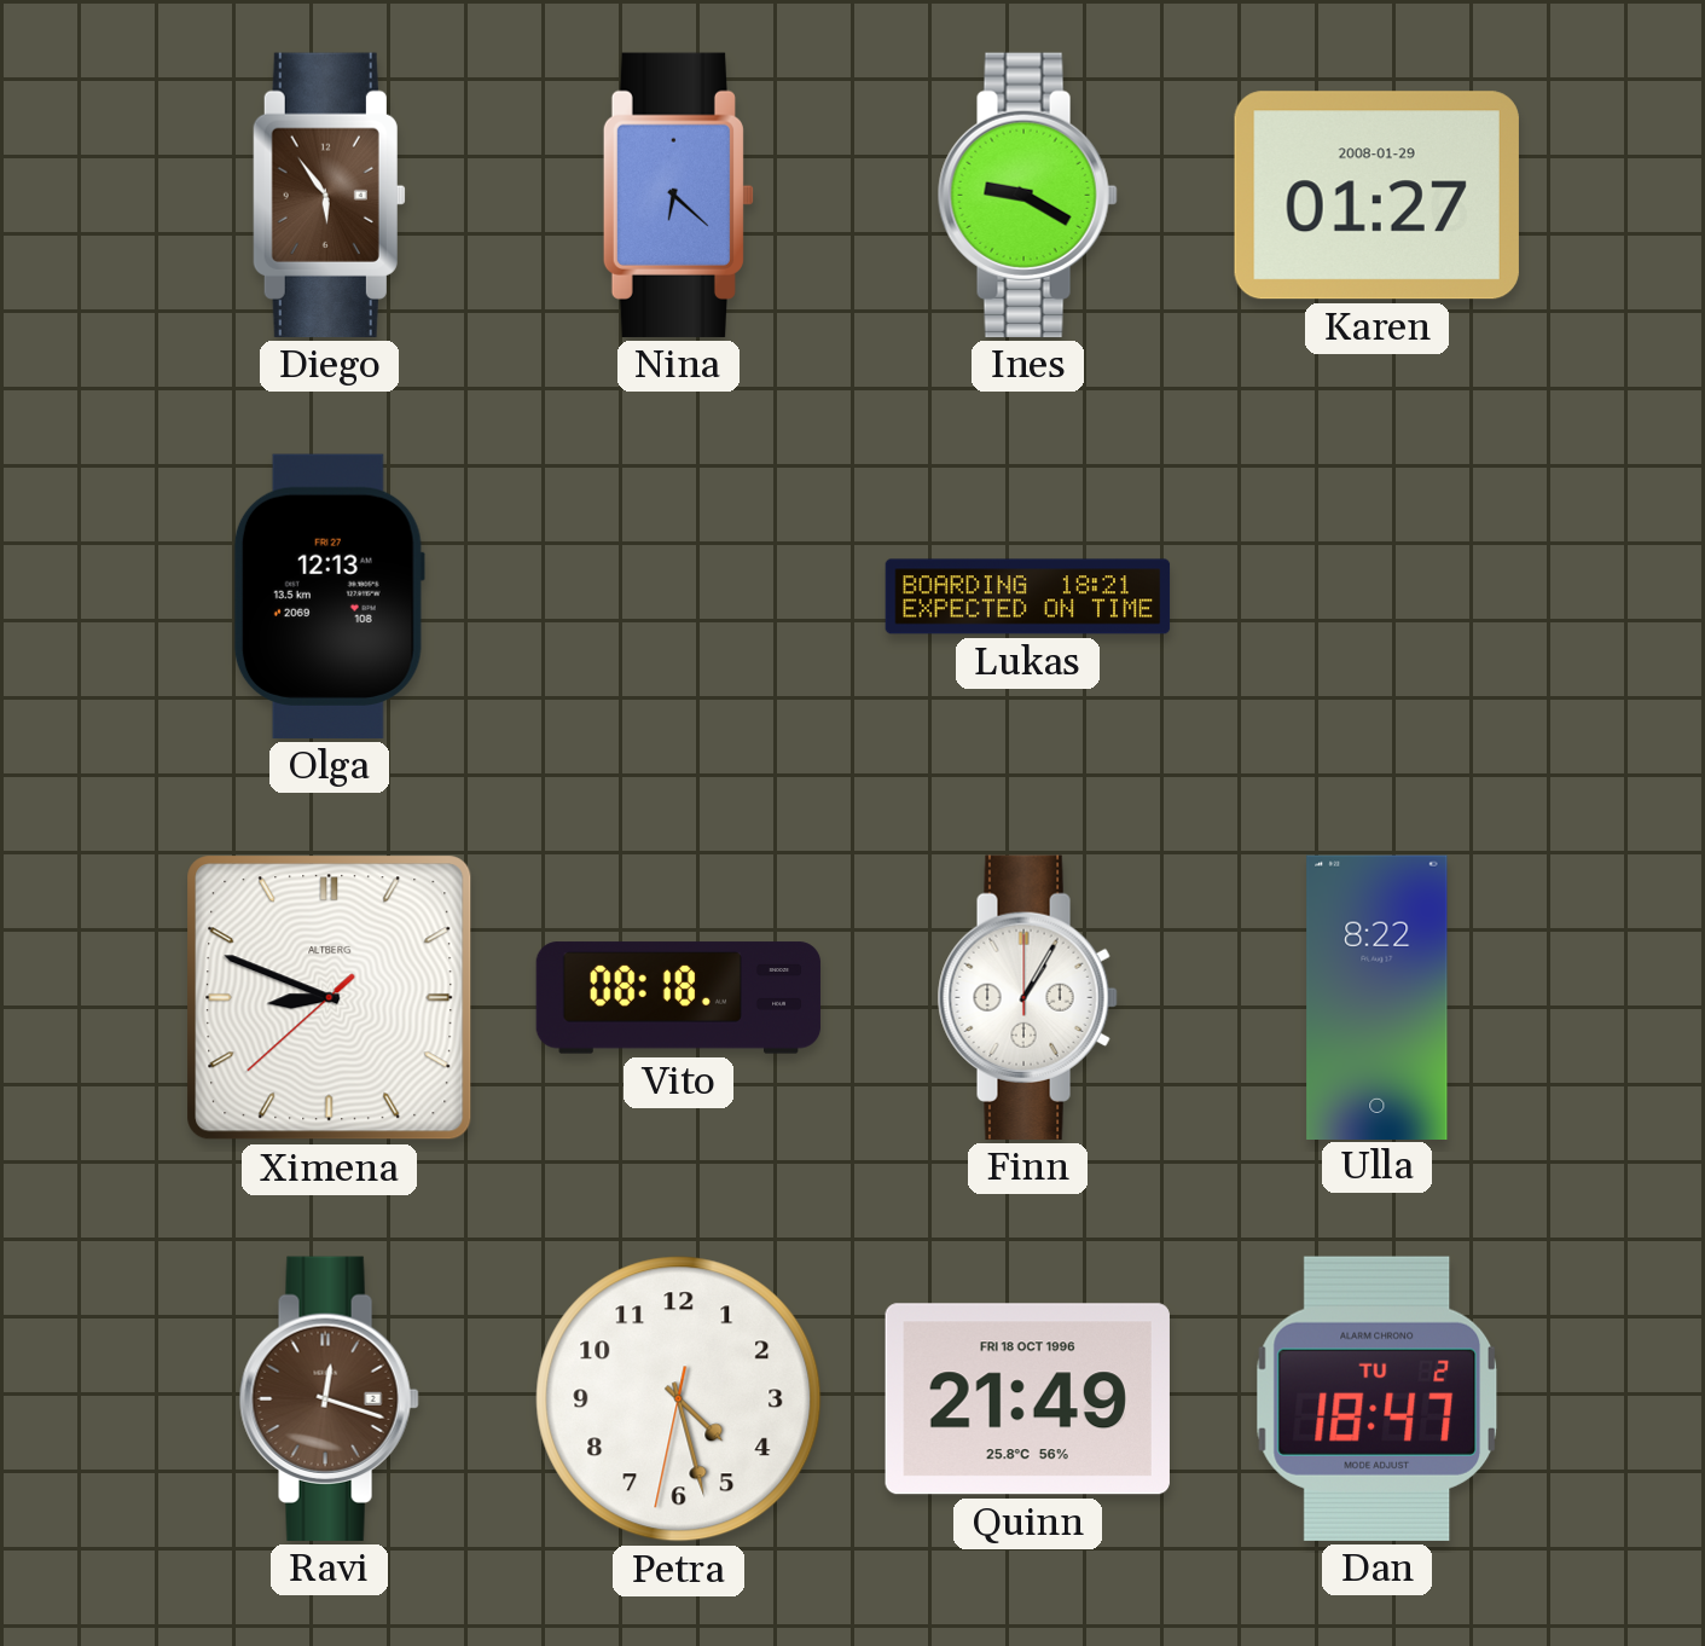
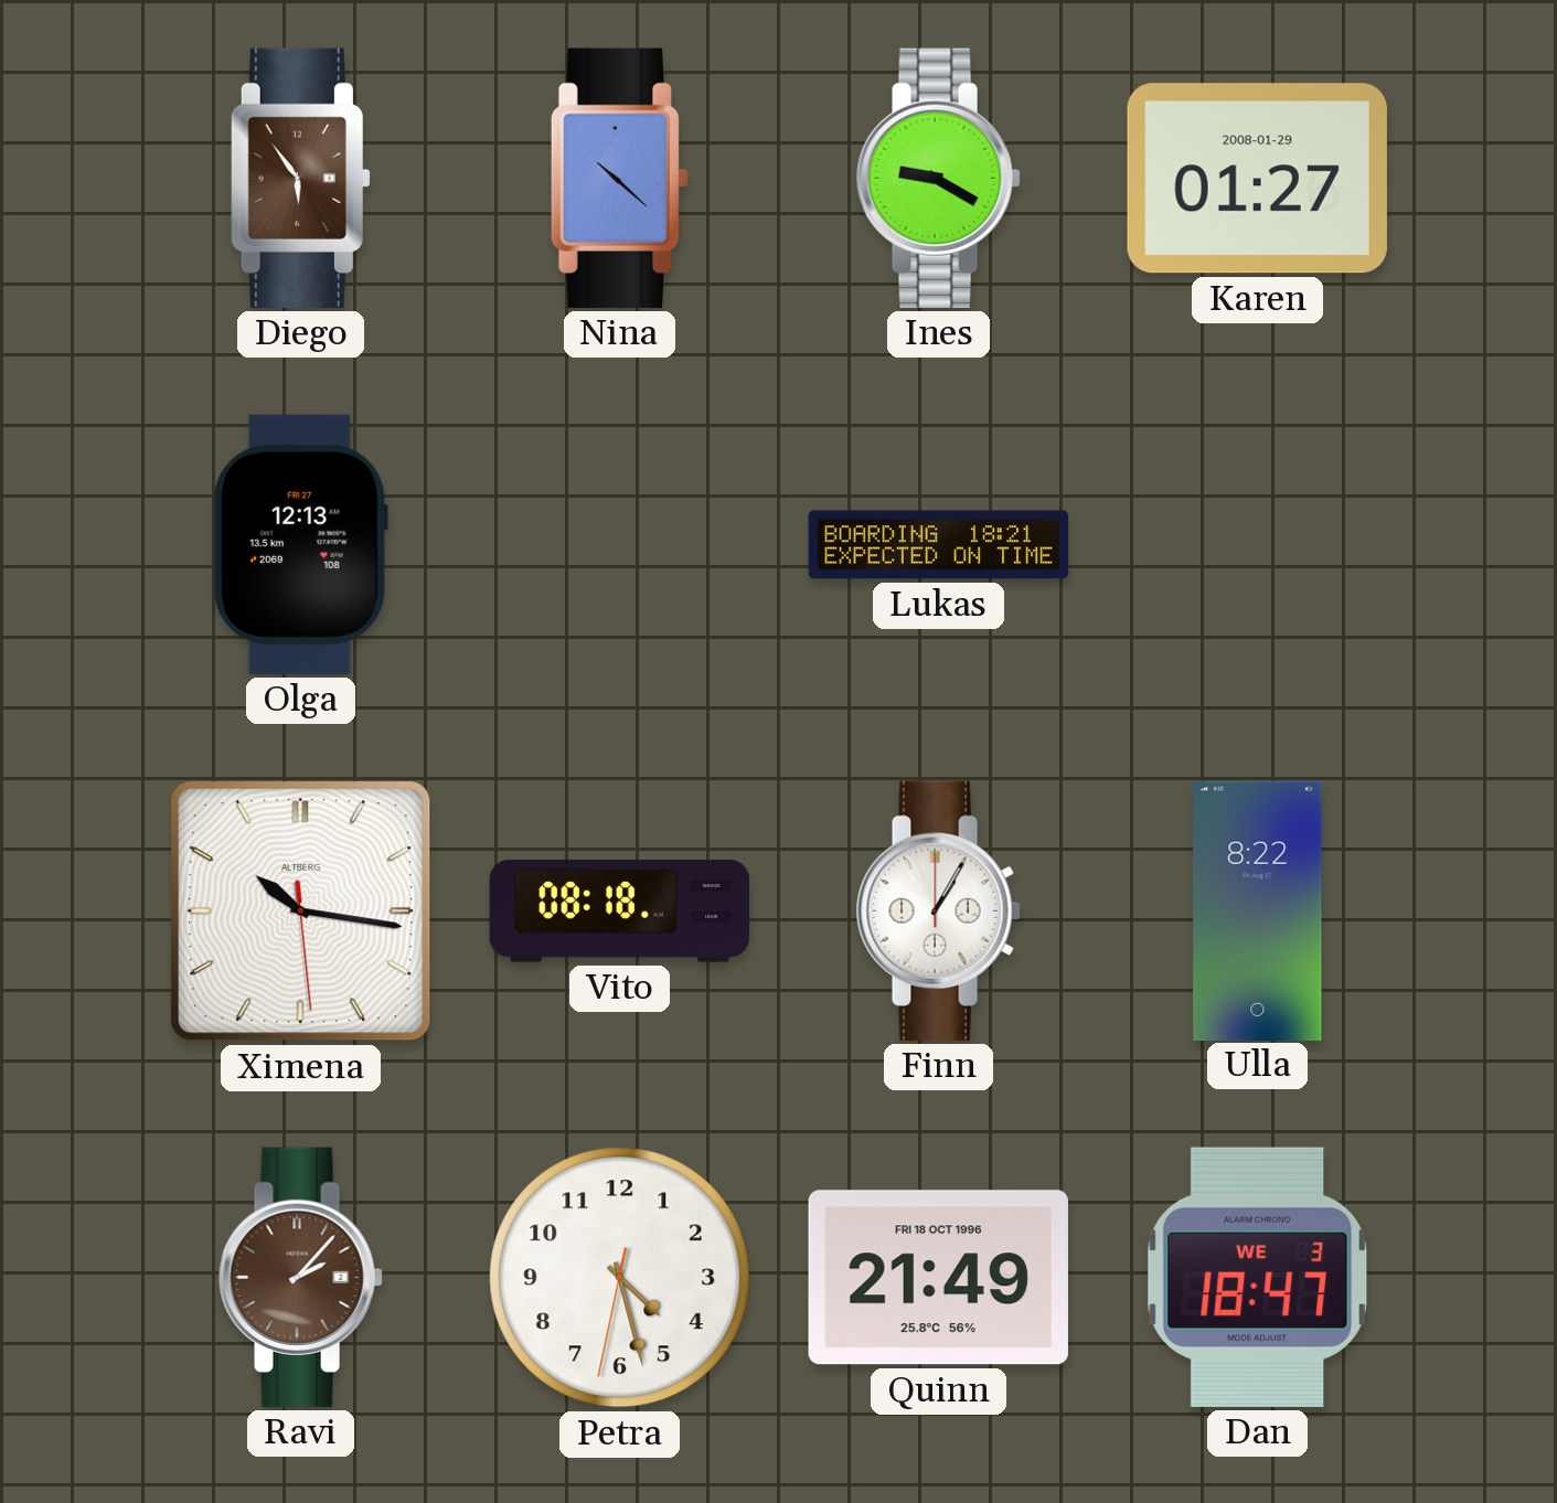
Nina: 6:22 -> 10:22
Ximena: 8:48 -> 10:16
Ravi: 12:18 -> 2:07
Dan date: TU 2 -> WE 3
